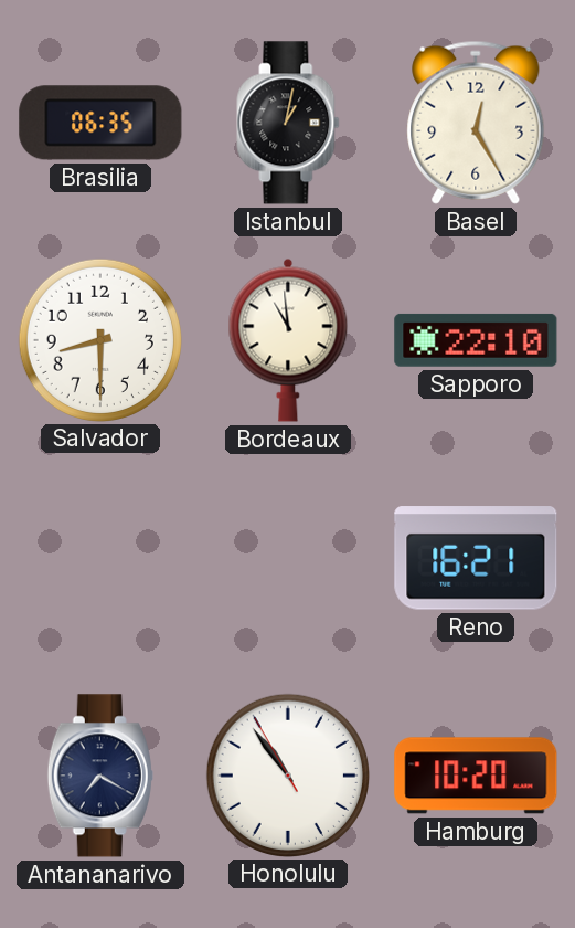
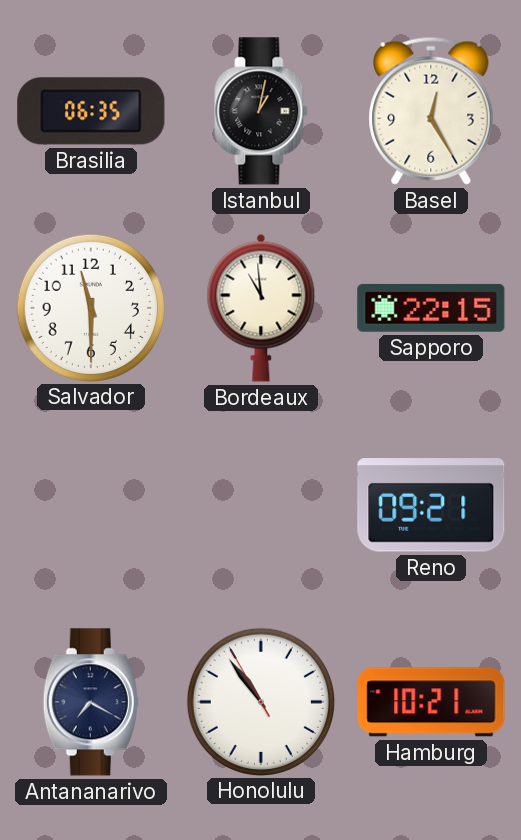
Salvador: 8:30 -> 11:30
Sapporo: 22:10 -> 22:15
Reno: 16:21 -> 09:21
Hamburg: 10:20 -> 10:21
